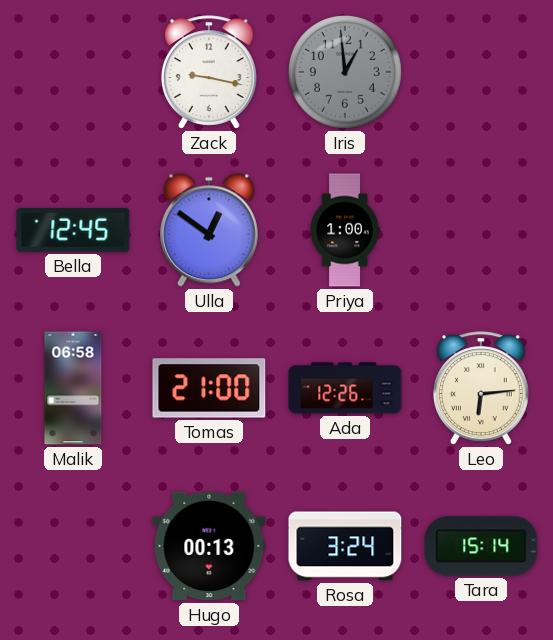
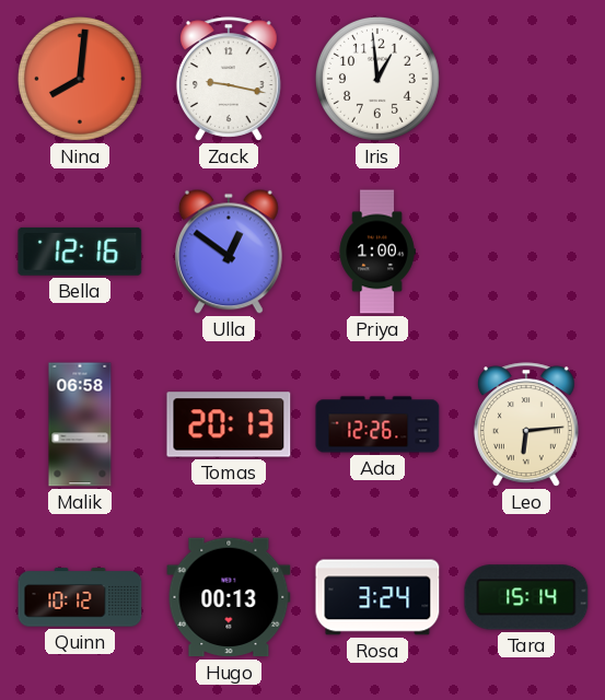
Nina: none -> 8:01
Iris dial: grey -> white
Bella: 12:45 -> 12:16
Tomas: 21:00 -> 20:13
Quinn: none -> 10:12
